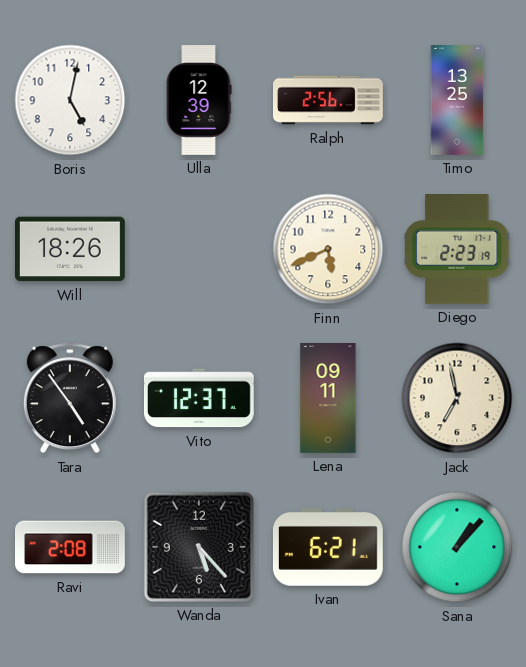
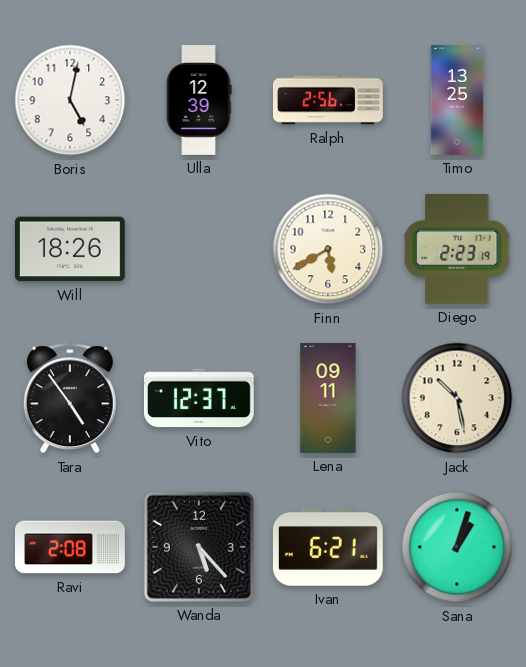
Finn: 5:41 -> 5:40
Jack: 6:58 -> 10:28
Sana: 1:07 -> 1:03
